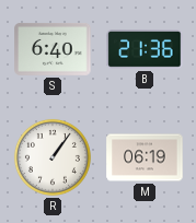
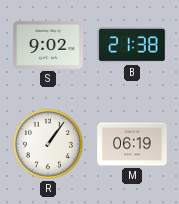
S: 6:40 -> 9:02
B: 21:36 -> 21:38
